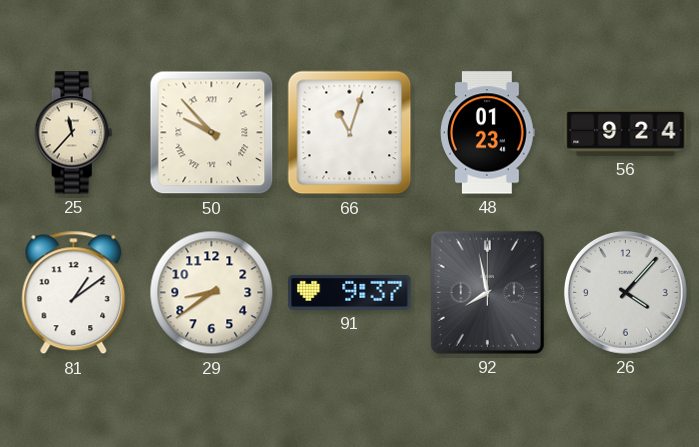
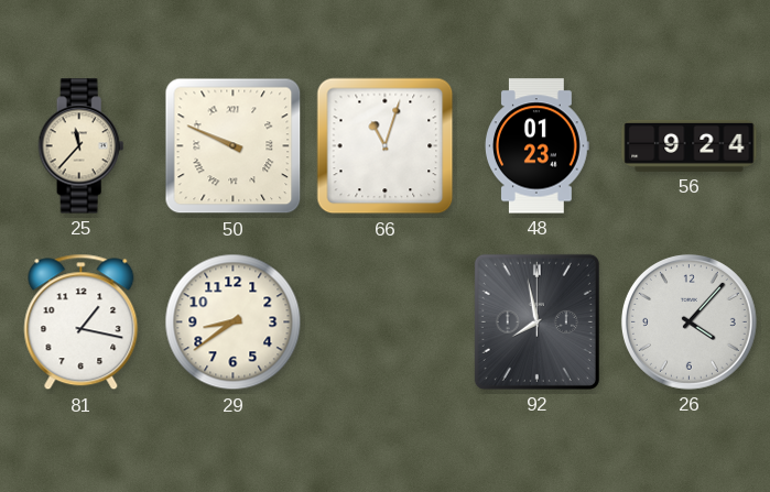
50: 9:53 -> 9:49
81: 1:09 -> 1:17
91: 9:37 -> none
